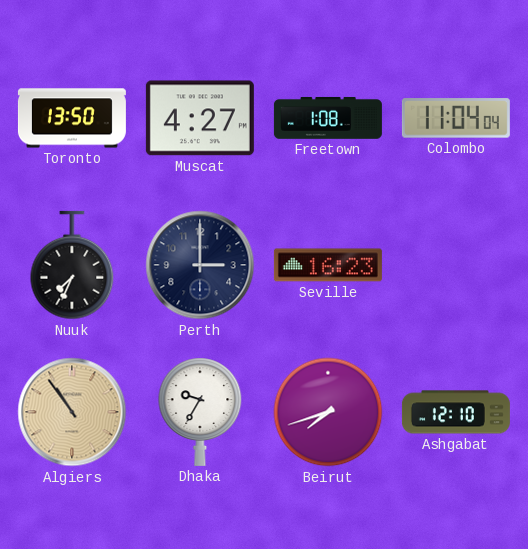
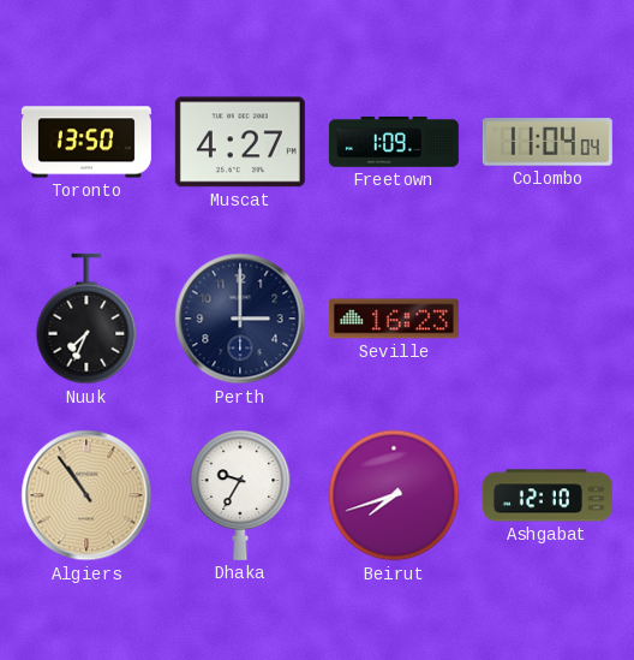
Freetown: 1:08 -> 1:09
